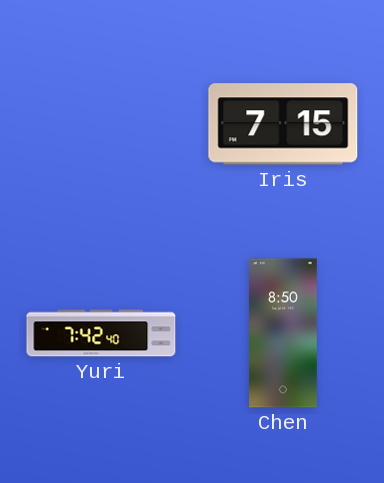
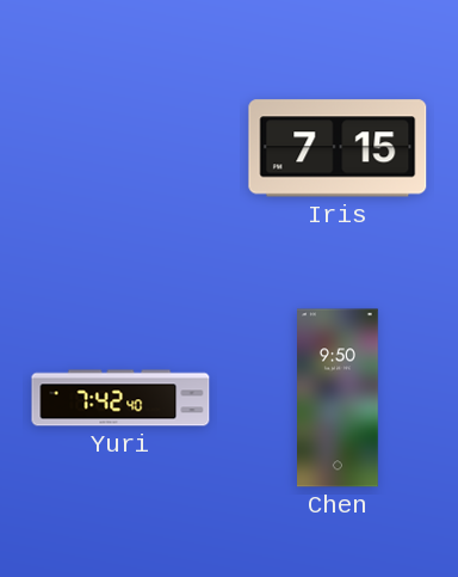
Chen: 8:50 -> 9:50
